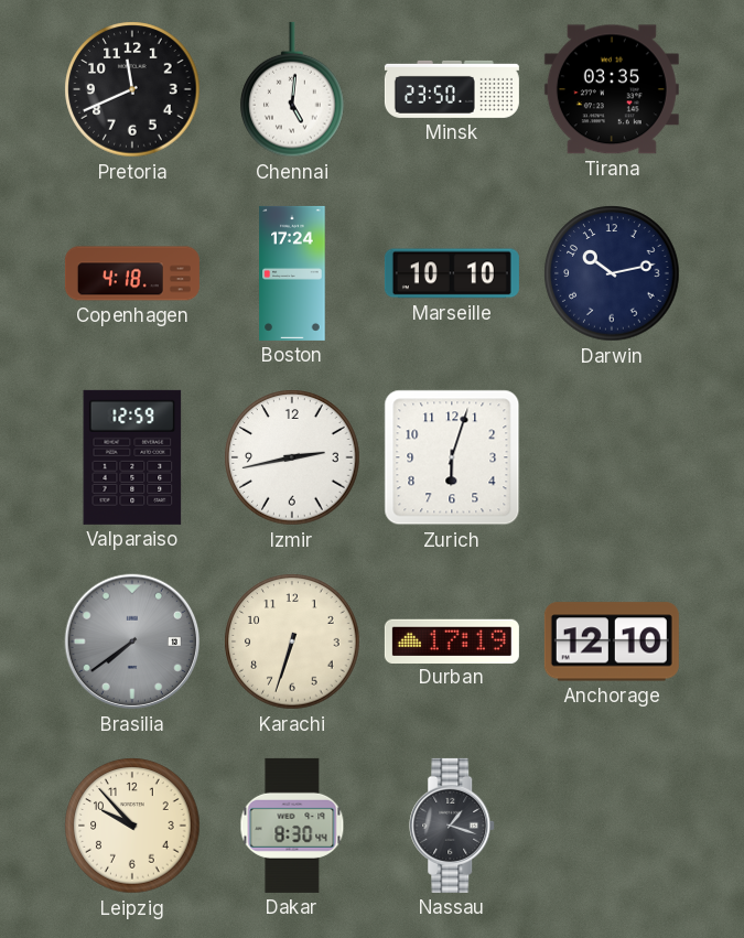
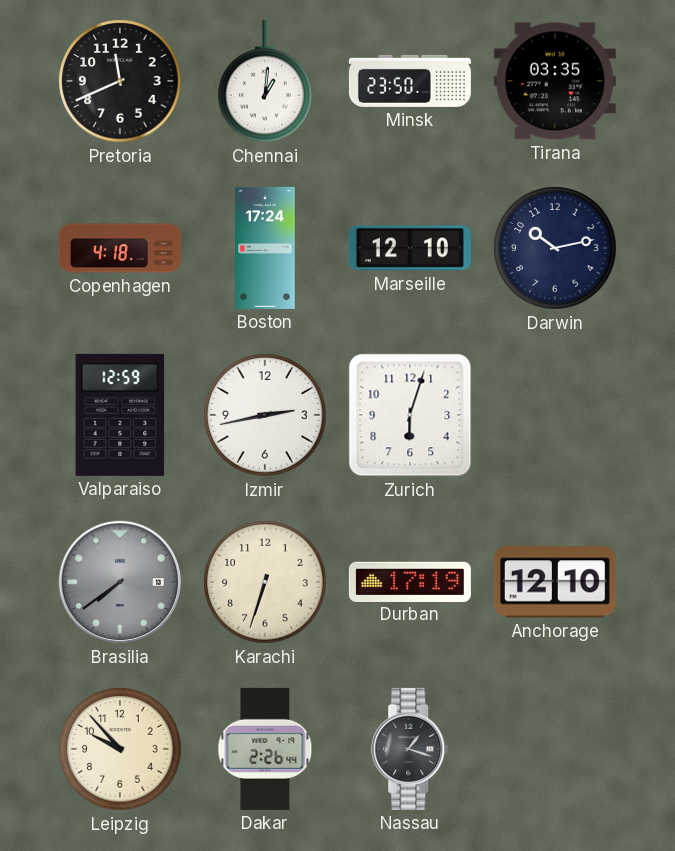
Chennai: 5:01 -> 1:01
Marseille: 10:10 -> 12:10
Dakar: 8:30 -> 2:26
